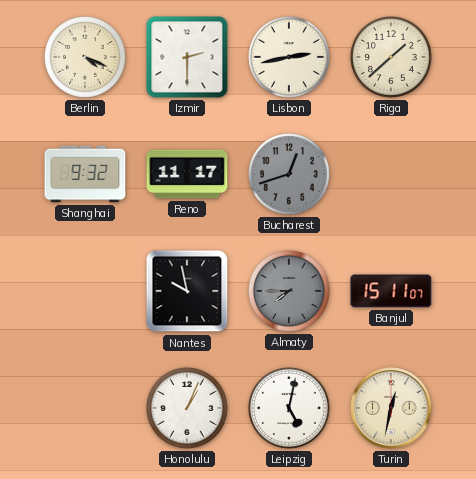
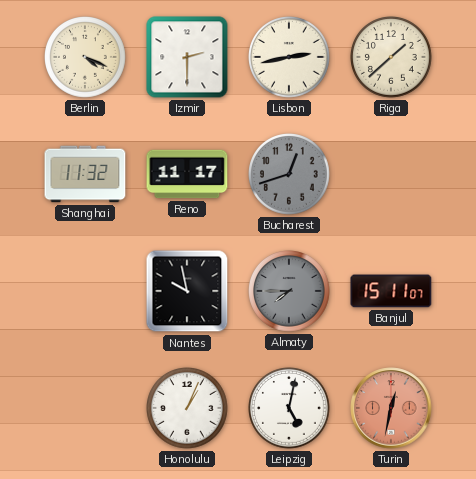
Shanghai: 9:32 -> 11:32
Turin dial: cream -> salmon
